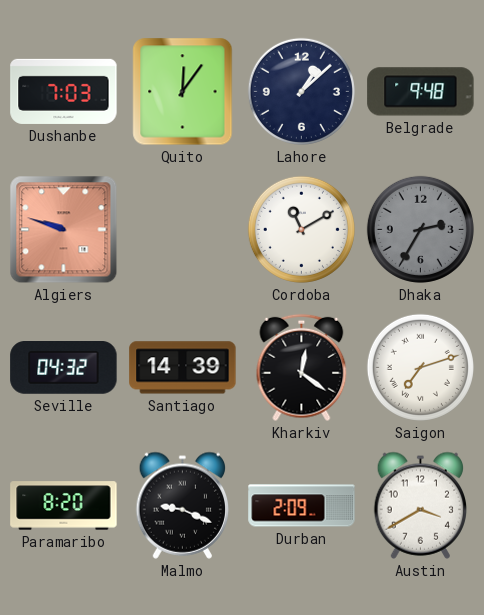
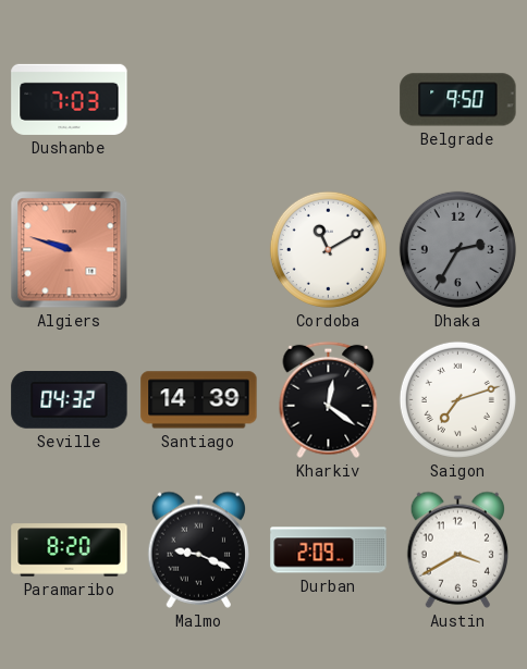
Quito: 12:06 -> none
Lahore: 1:08 -> none
Belgrade: 9:48 -> 9:50
